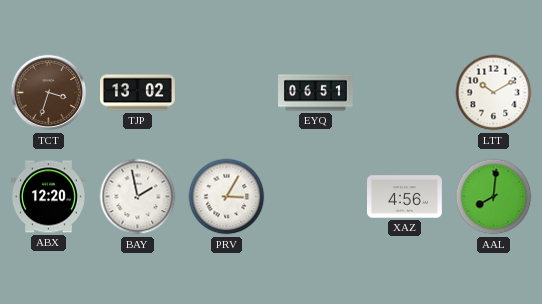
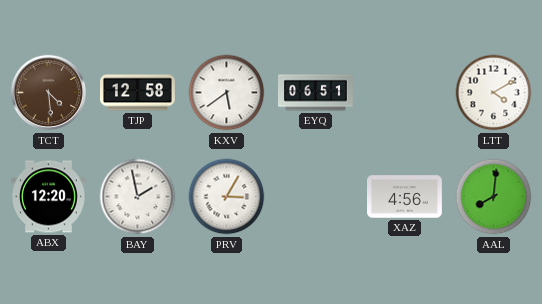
TCT: 3:33 -> 4:29
TJP: 13:02 -> 12:58
KXV: none -> 5:39
LTT: 10:10 -> 4:10
